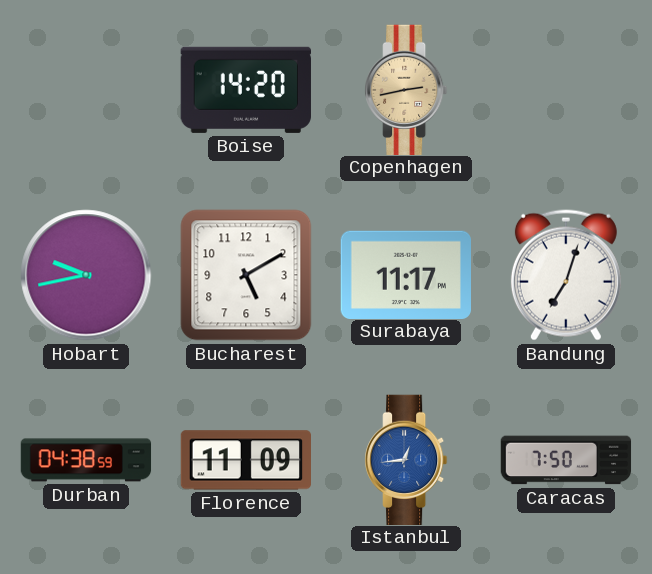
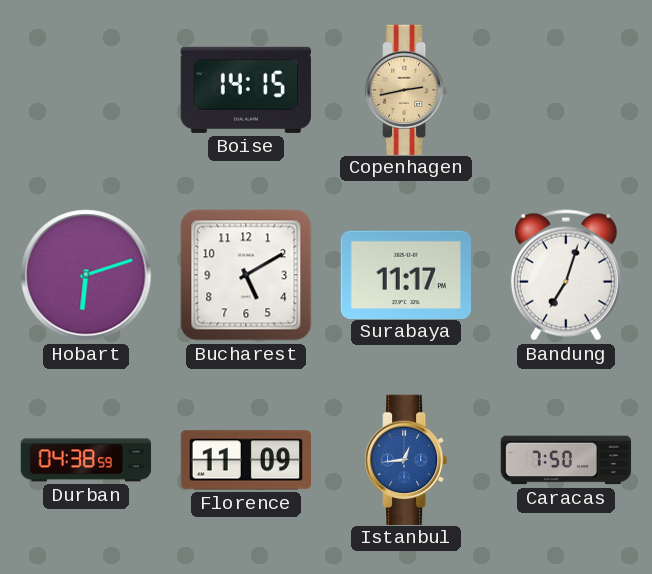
Boise: 14:20 -> 14:15
Hobart: 9:43 -> 6:12
